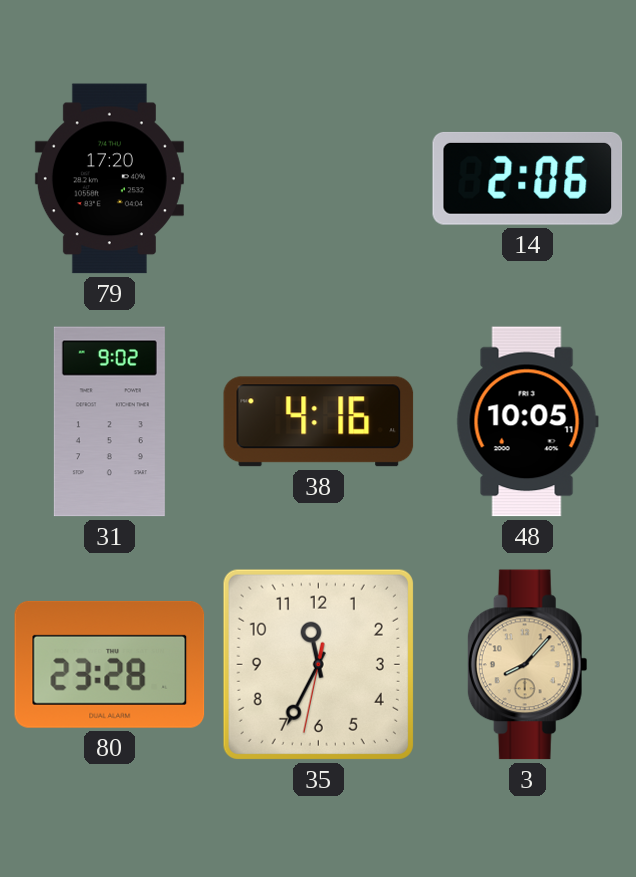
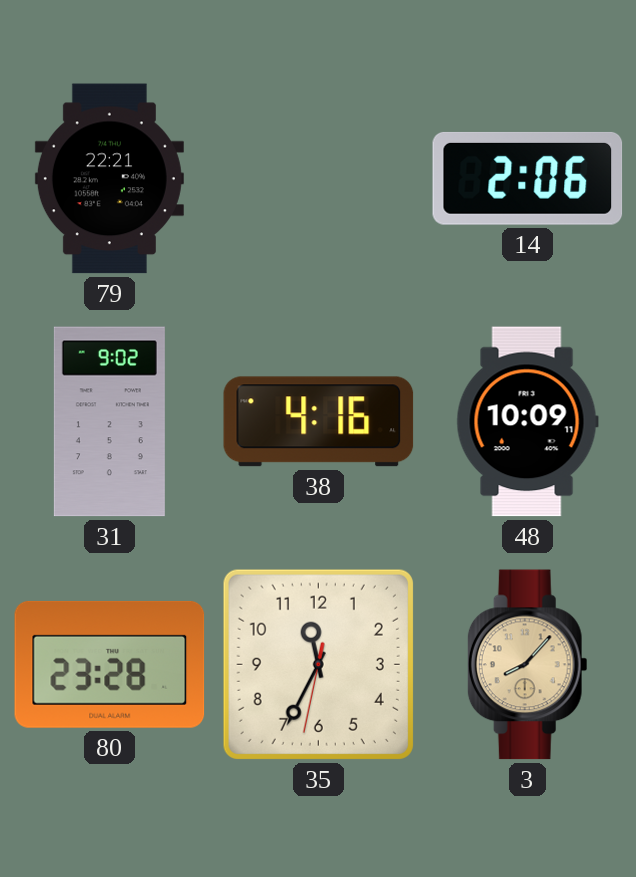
79: 17:20 -> 22:21
48: 10:05 -> 10:09
